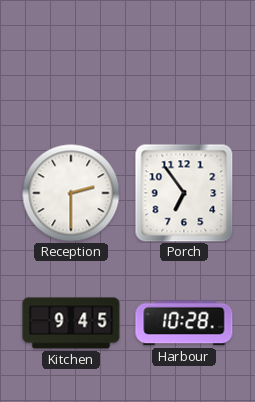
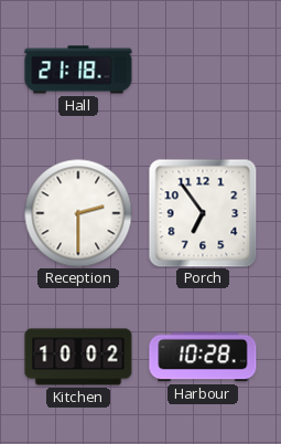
Hall: none -> 21:18
Kitchen: 9:45 -> 10:02
